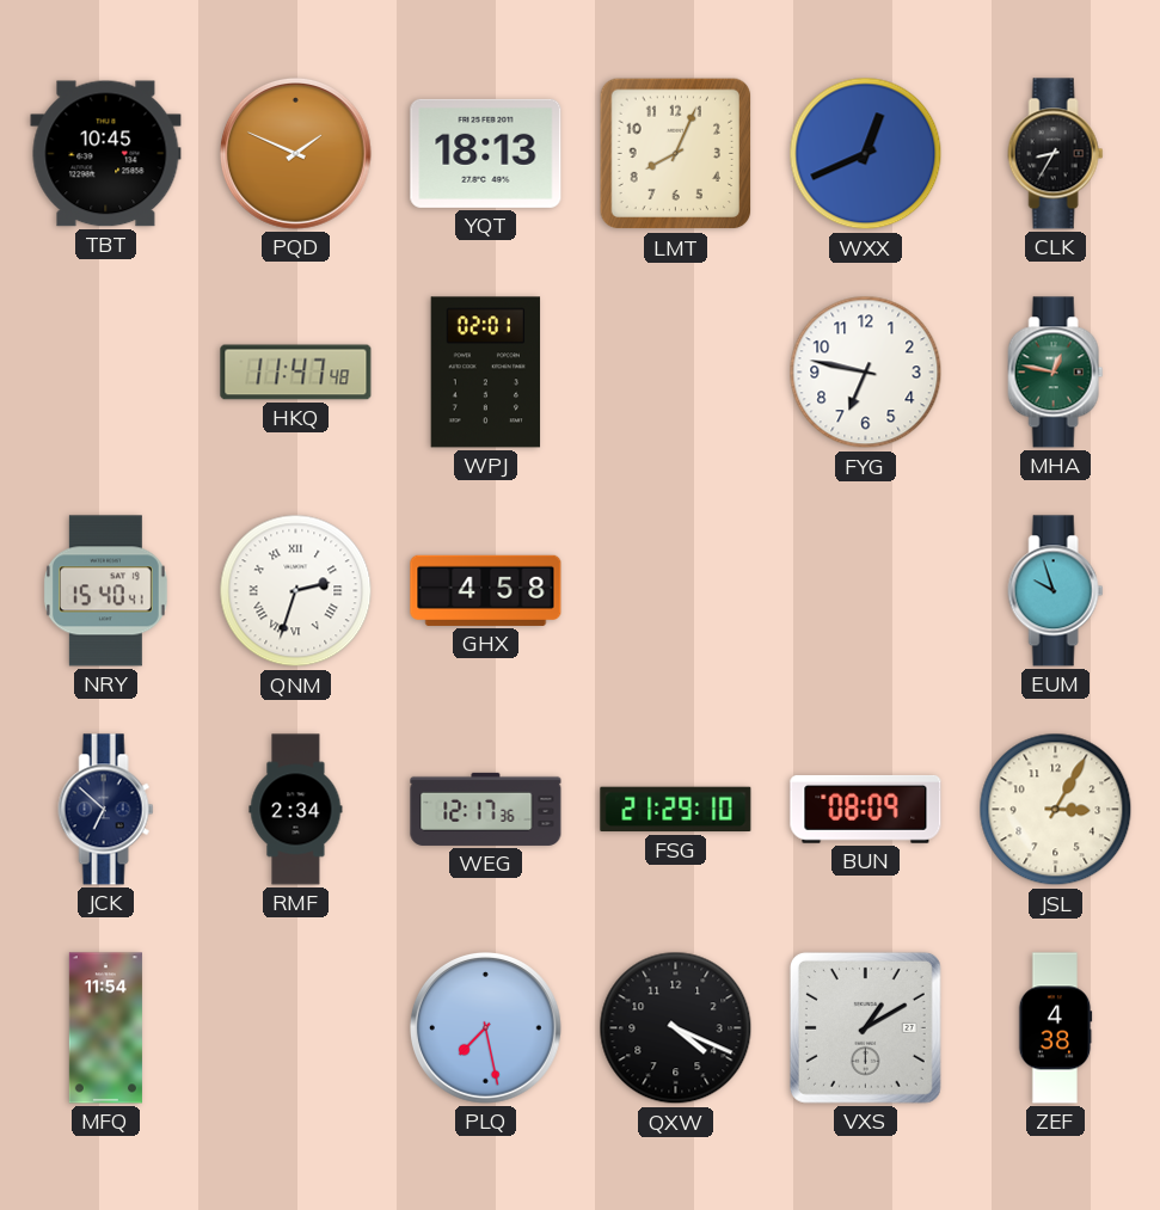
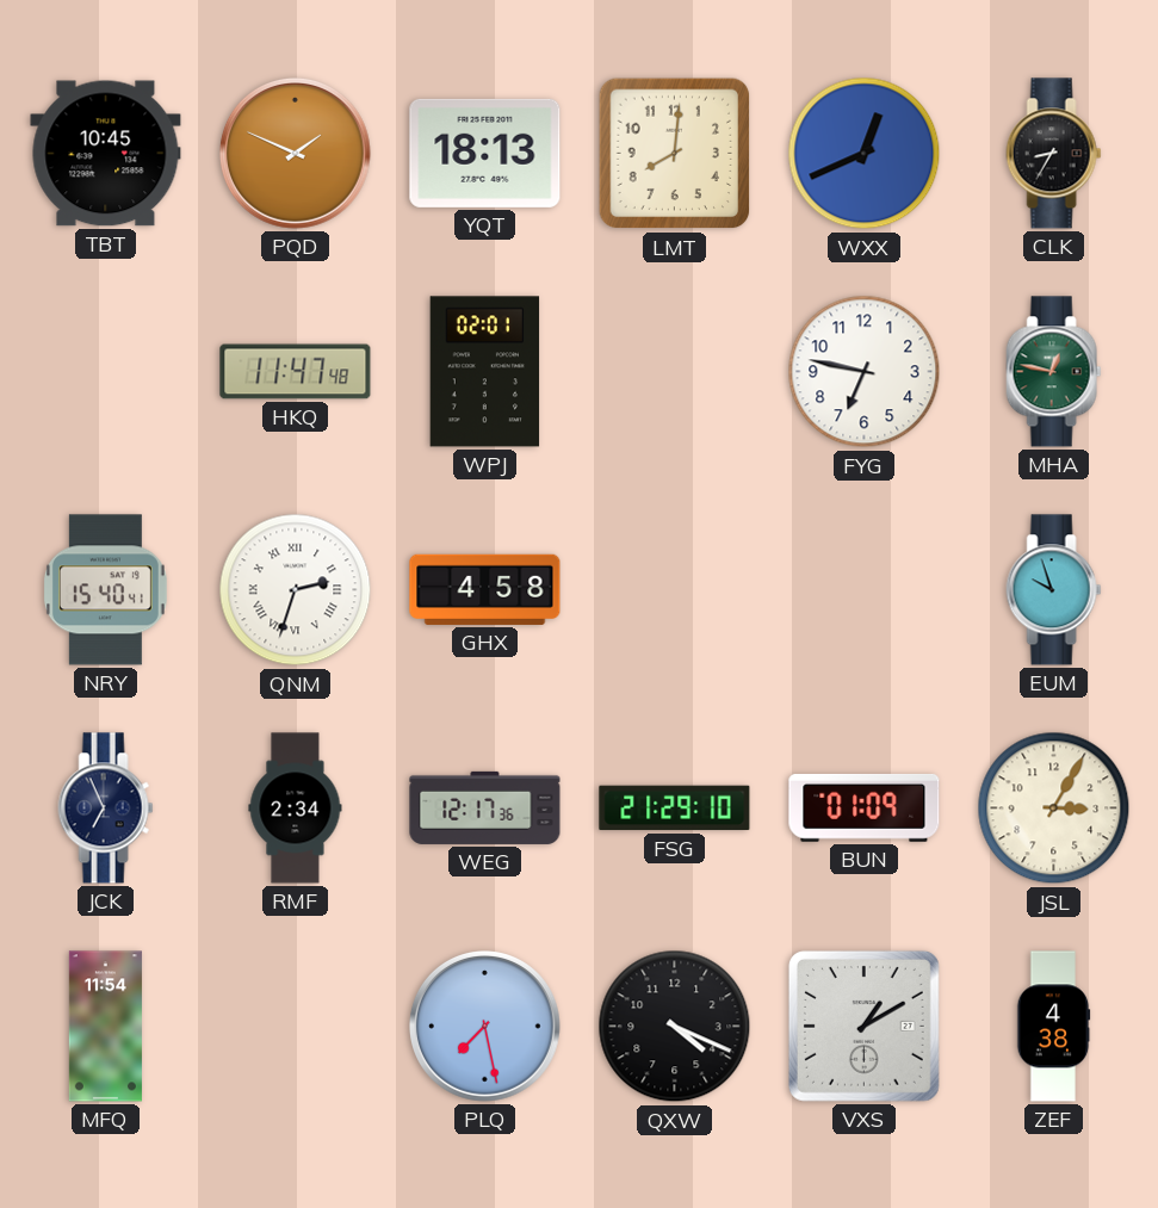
LMT: 8:04 -> 8:01
JCK: 6:52 -> 6:56
BUN: 08:09 -> 01:09
